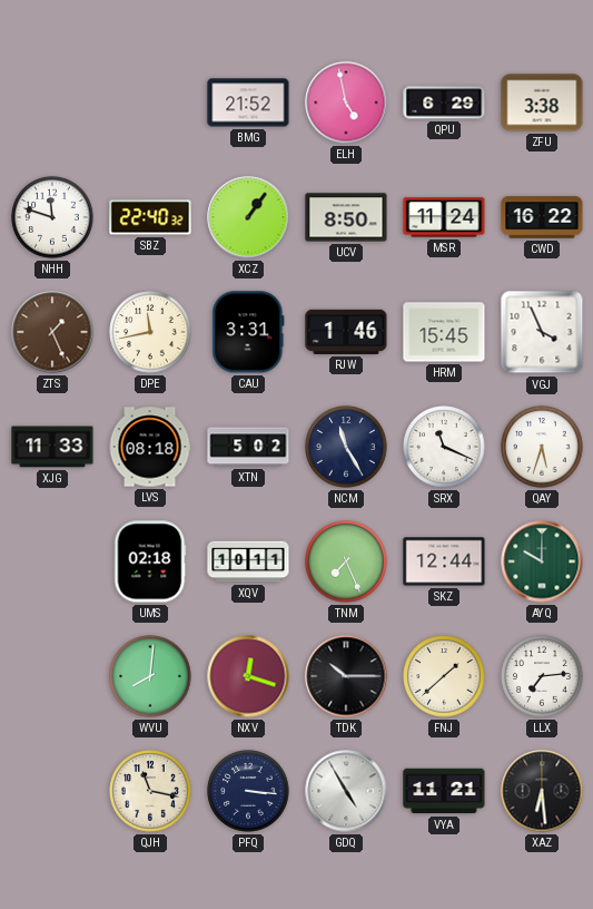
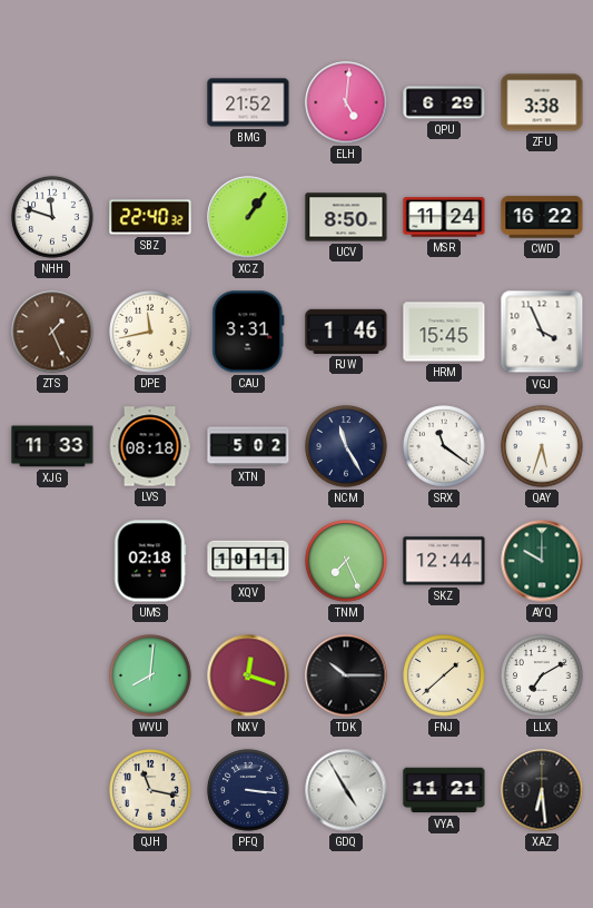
ELH: 4:58 -> 5:01
SRX: 11:19 -> 11:21
LLX: 7:14 -> 7:10
